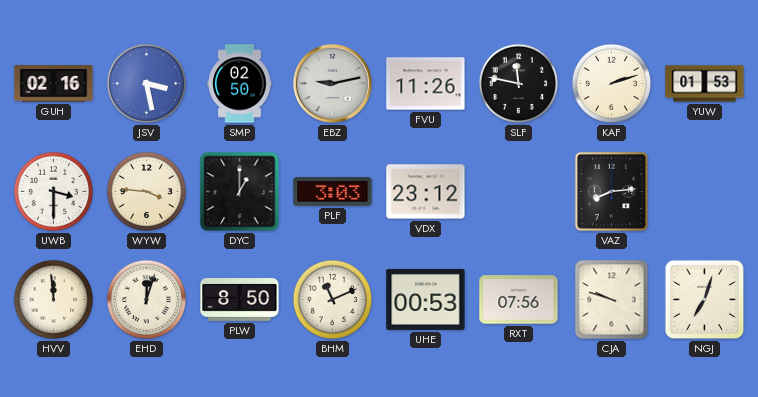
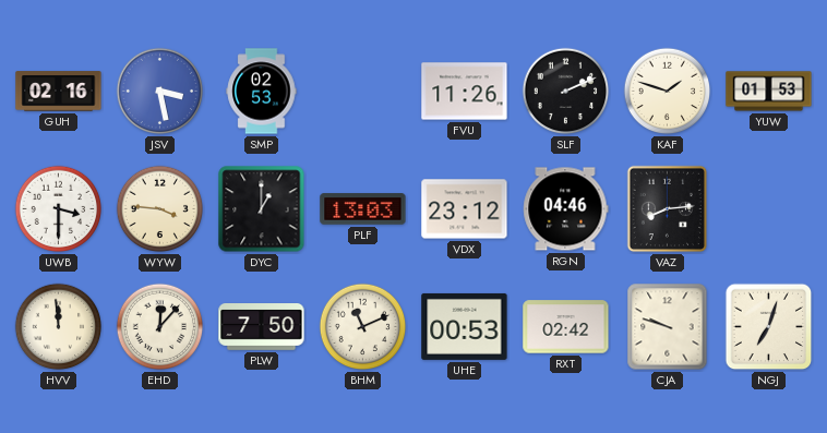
SMP: 02:50 -> 02:53
EBZ: 9:13 -> none
SLF: 11:47 -> 2:11
KAF: 2:12 -> 1:48
PLF: 3:03 -> 13:03
RGN: none -> 04:46
EHD: 12:03 -> 12:07
PLW: 8:50 -> 7:50
RXT: 07:56 -> 02:42
